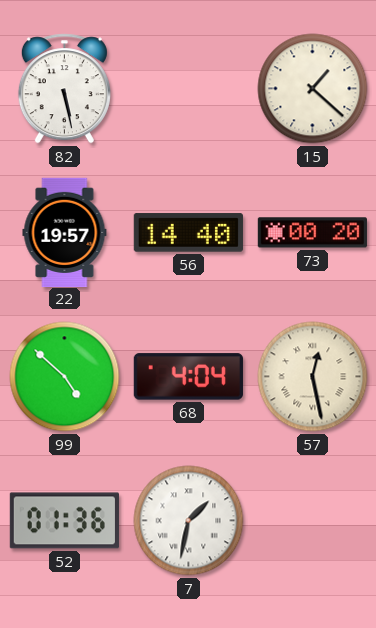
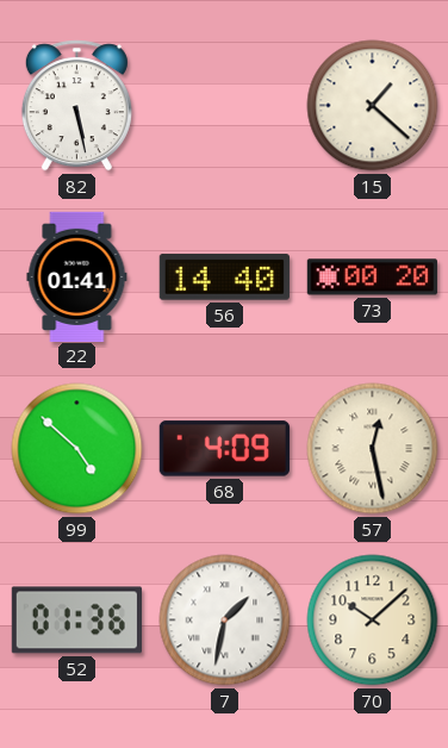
22: 19:57 -> 01:41
68: 4:04 -> 4:09
70: none -> 10:08
